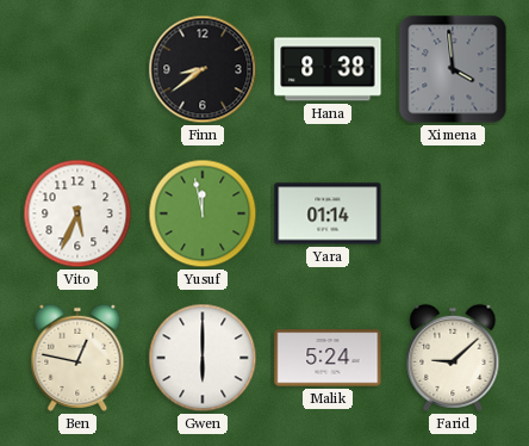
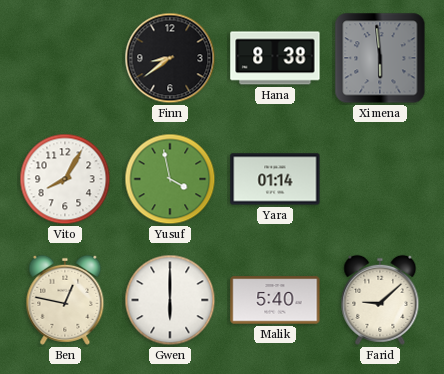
Ximena: 3:59 -> 5:59
Vito: 5:34 -> 8:05
Yusuf: 11:58 -> 3:58
Malik: 5:24 -> 5:40
